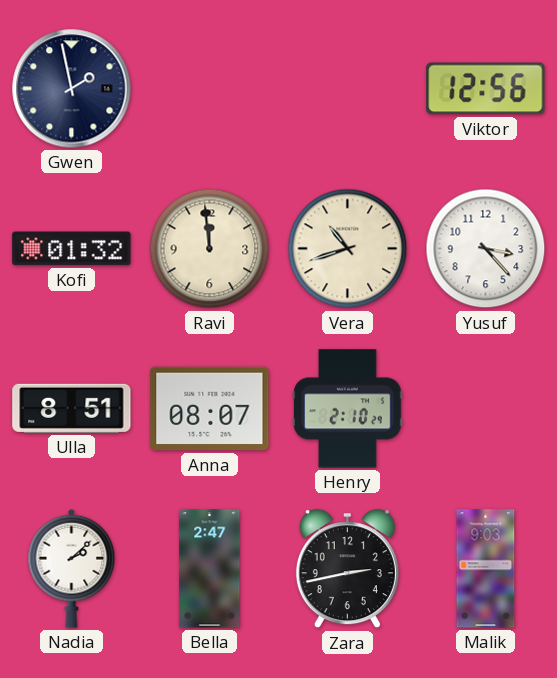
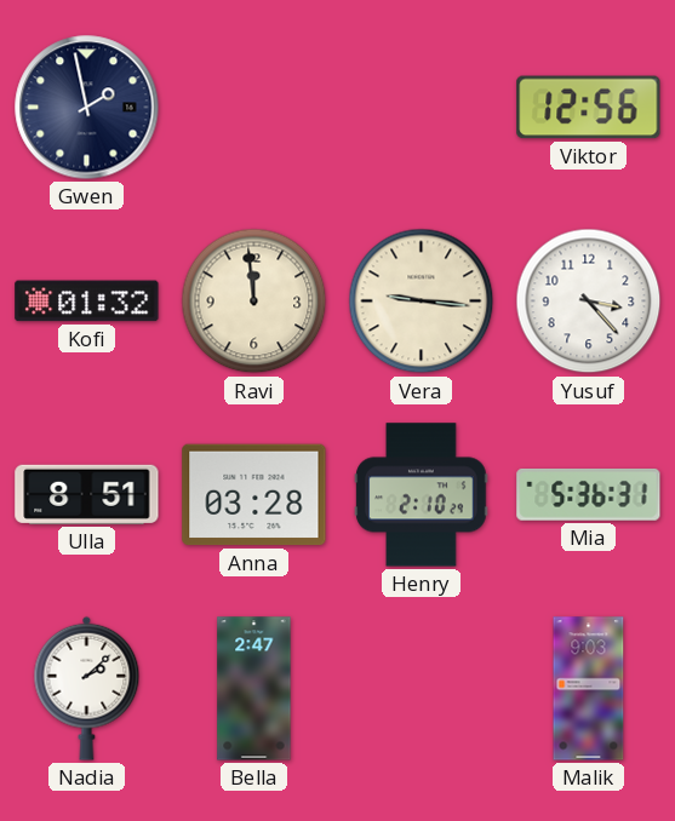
Vera: 10:42 -> 9:16
Anna: 08:07 -> 03:28
Mia: none -> 5:36
Zara: 2:43 -> none
